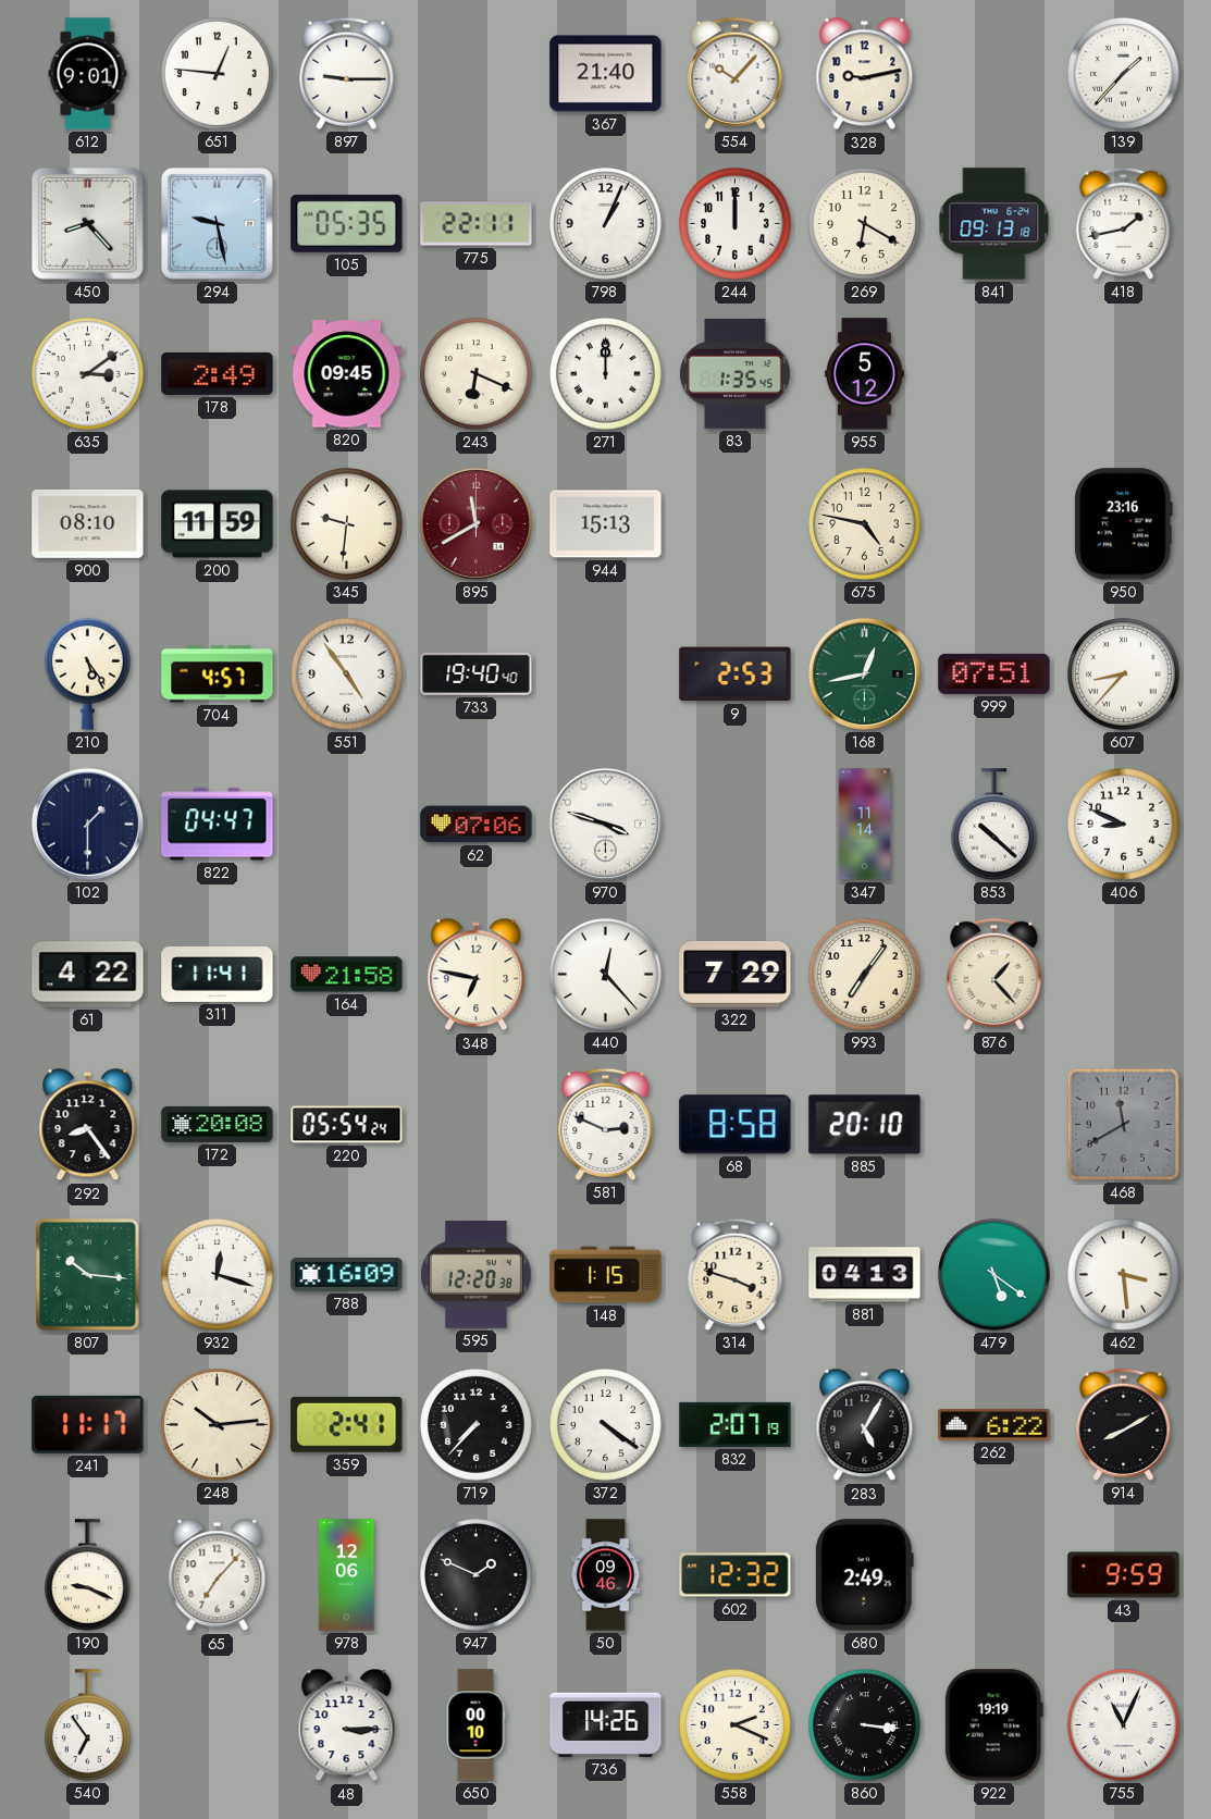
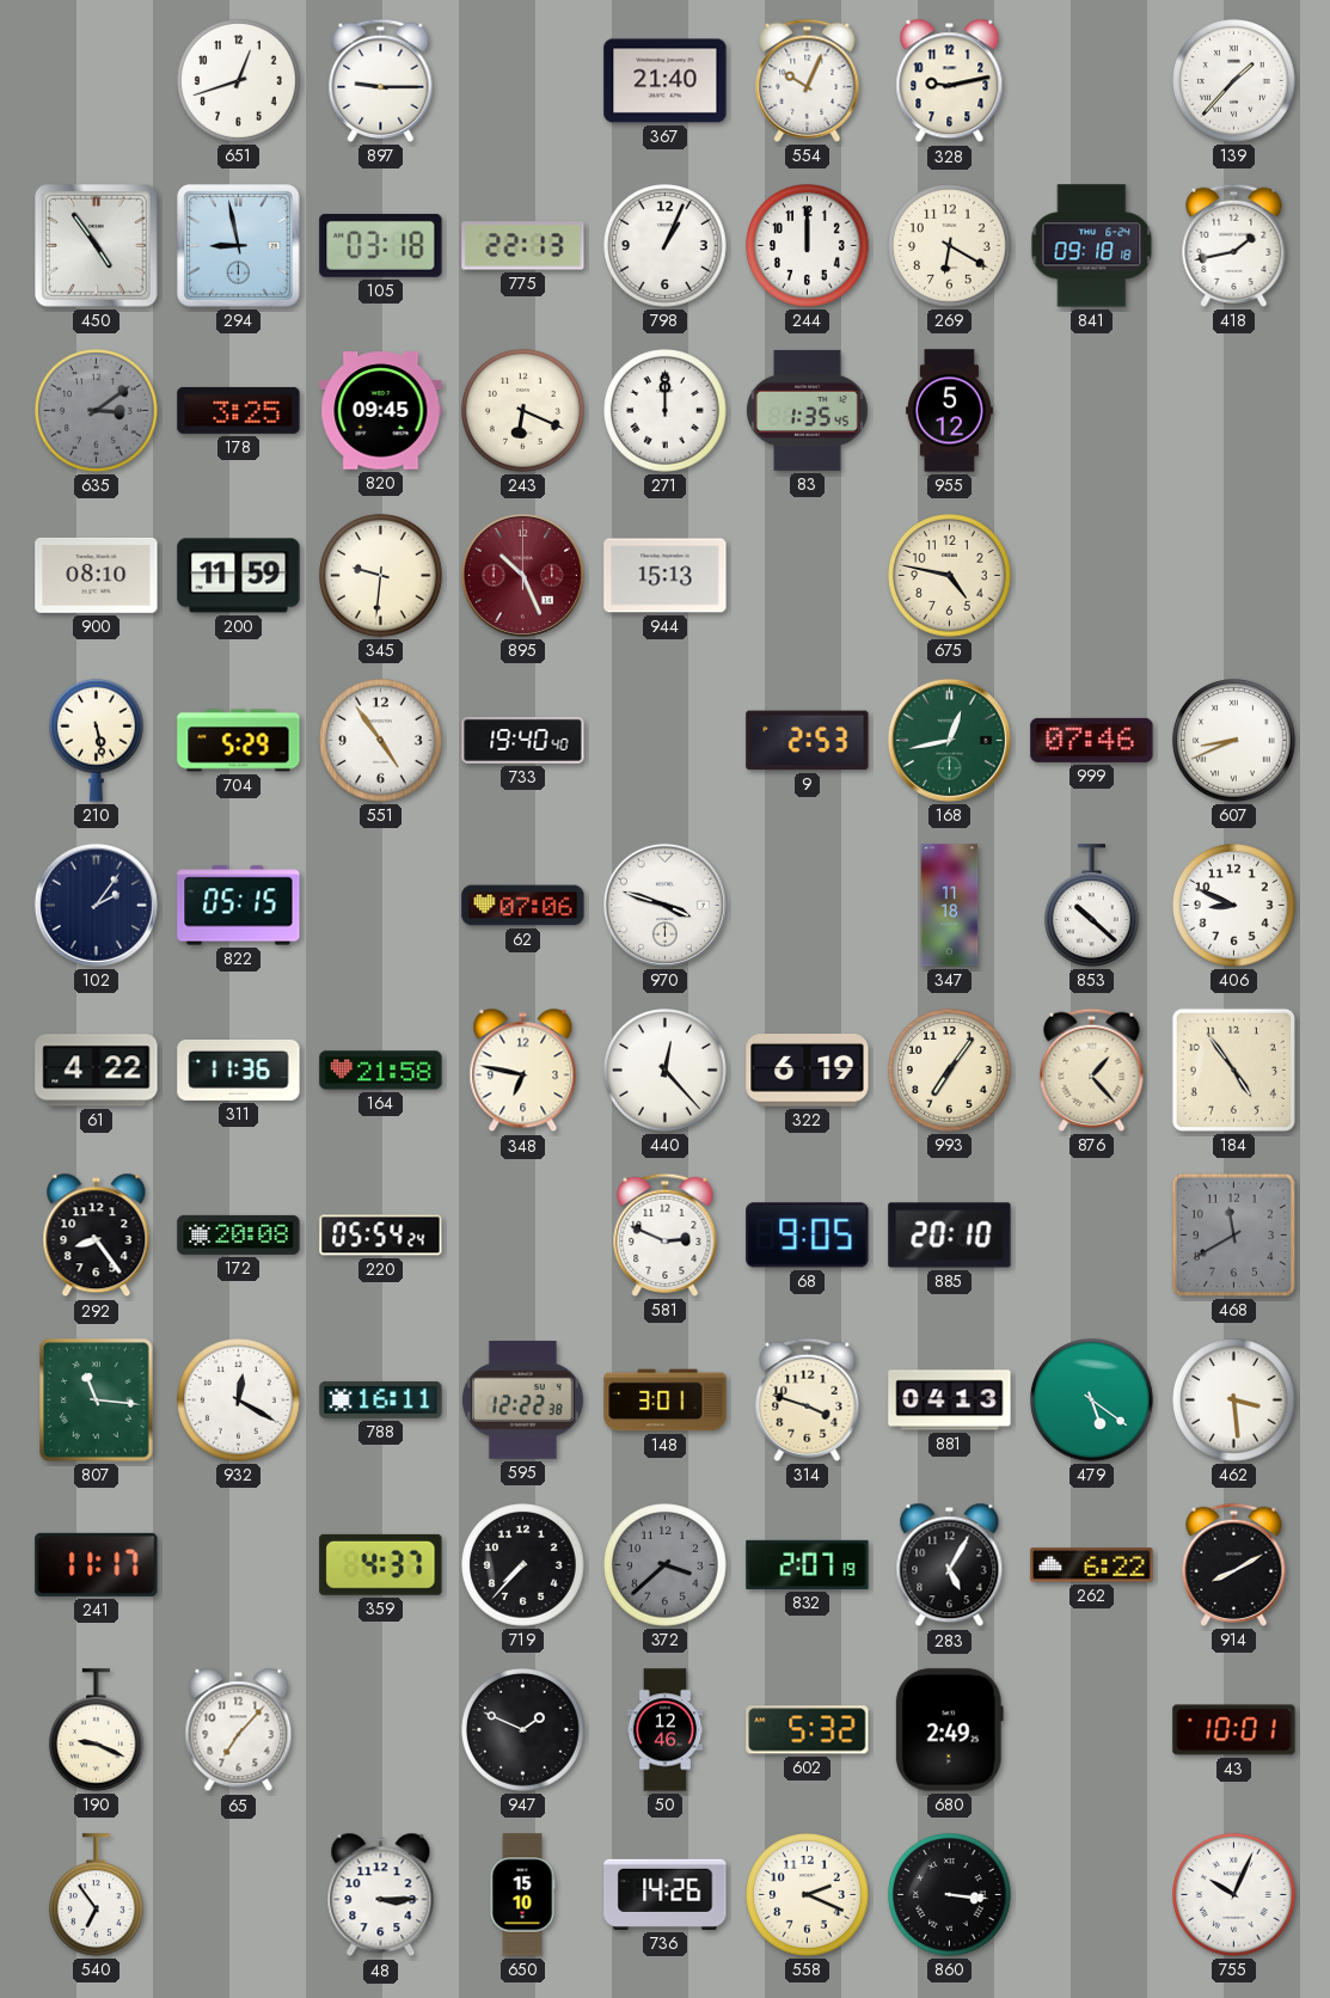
612: 9:01 -> none
651: 12:46 -> 12:42
554: 10:07 -> 10:04
450: 8:23 -> 4:54
294: 9:28 -> 8:58
105: 05:35 -> 03:18
775: 22:11 -> 22:13
841: 09:13 -> 09:18
635 dial: white -> grey
178: 2:49 -> 3:25
895: 11:40 -> 10:26
950: 23:16 -> none
210: 5:24 -> 5:28
704: 4:57 -> 5:29
999: 07:51 -> 07:46
607: 8:37 -> 8:41
102: 1:30 -> 2:06
822: 04:47 -> 05:15
347: 11:14 -> 11:18
311: 11:41 -> 11:36
322: 7:29 -> 6:19
184: none -> 4:54
68: 8:58 -> 9:05
807: 10:16 -> 11:16
932: 12:18 -> 12:20
788: 16:09 -> 16:11
595: 12:20 -> 12:22
148: 1:15 -> 3:01
248: 10:14 -> none
359: 2:41 -> 4:37
372: 4:21 -> 3:38
372 dial: white -> grey
978: 12:06 -> none
50: 09:46 -> 12:46
602: 12:32 -> 5:32
43: 9:59 -> 10:01
650: 00:10 -> 15:10
922: 19:19 -> none
755: 11:04 -> 10:04
